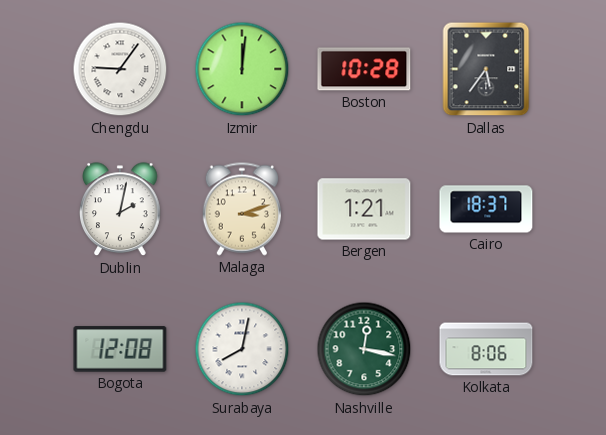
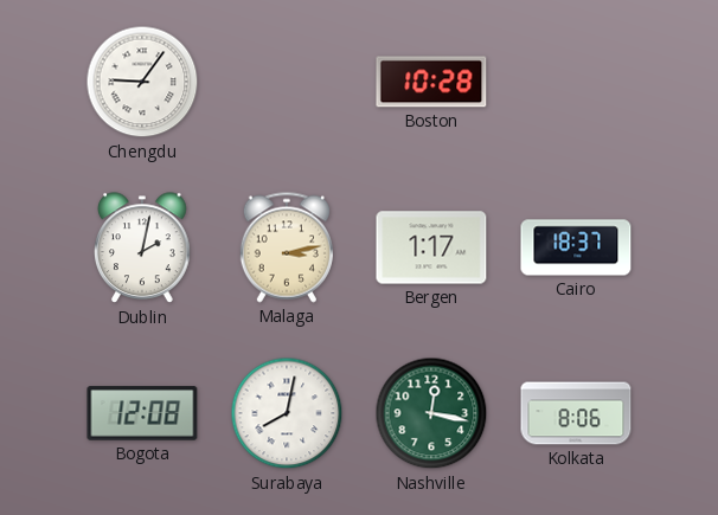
Izmir: 12:01 -> none
Dallas: 5:36 -> none
Malaga: 3:12 -> 3:13
Bergen: 1:21 -> 1:17
